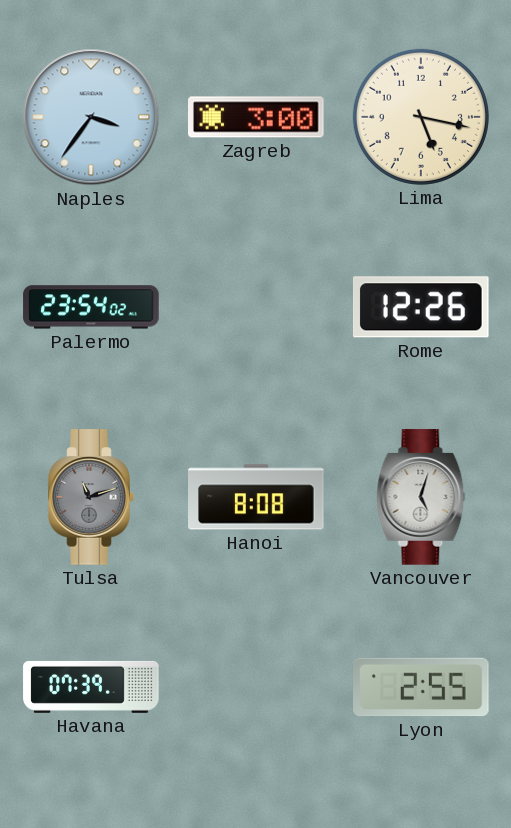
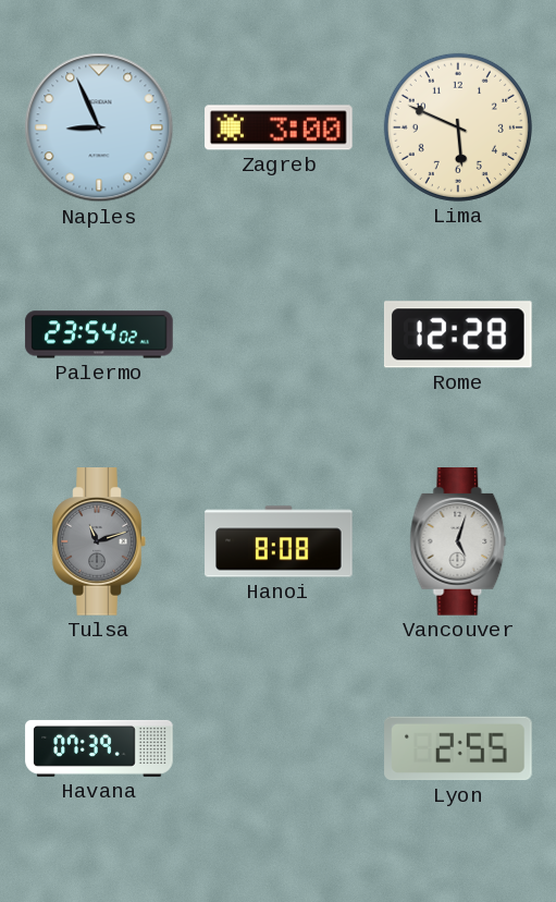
Naples: 3:36 -> 8:56
Lima: 5:17 -> 5:49
Rome: 12:26 -> 12:28
